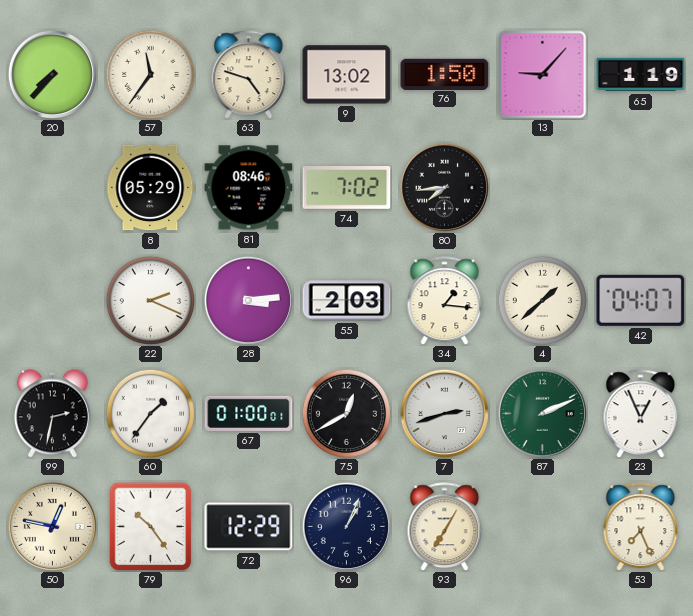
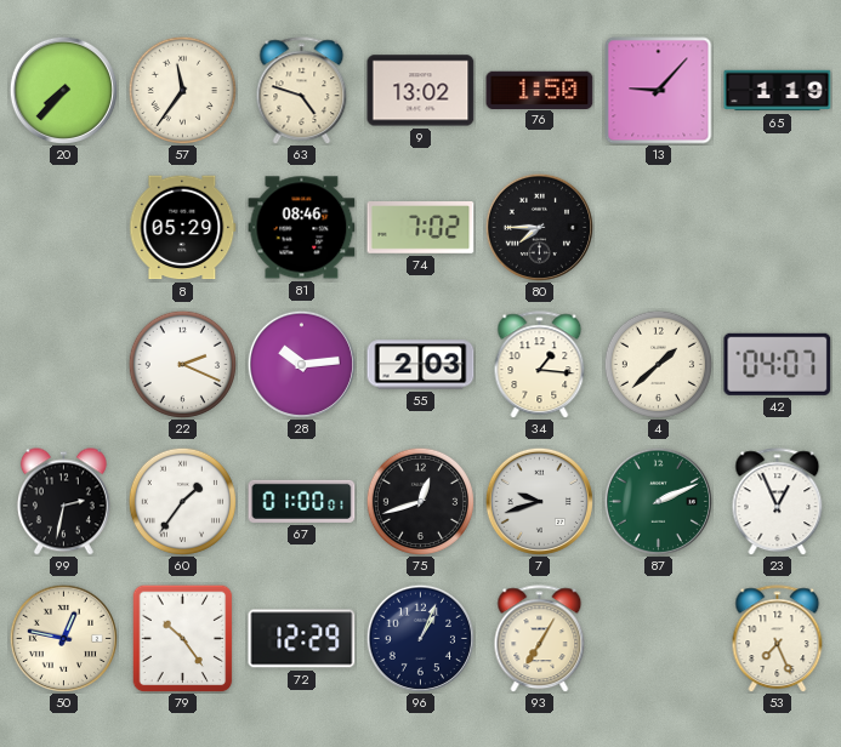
80: 7:44 -> 7:45
28: 3:14 -> 10:14
75: 12:40 -> 12:42
7: 2:42 -> 9:42
